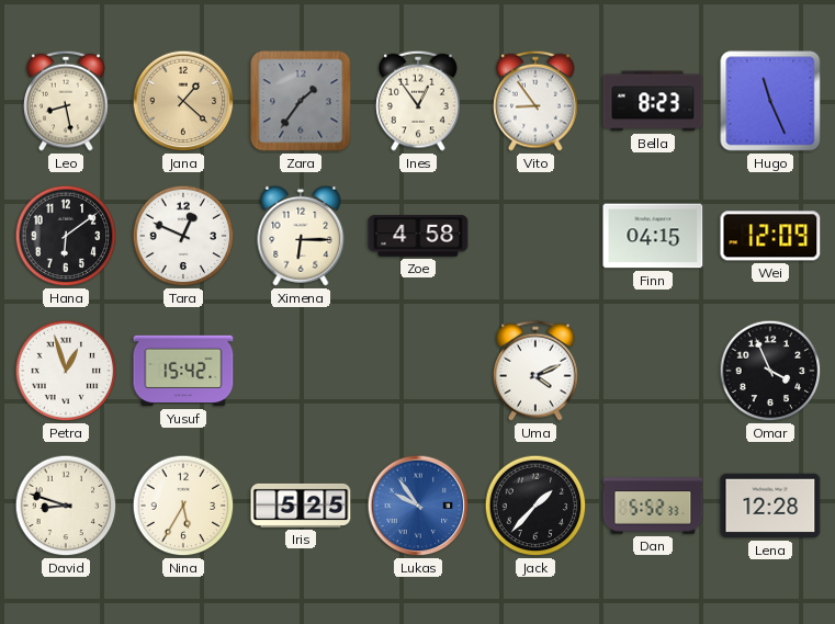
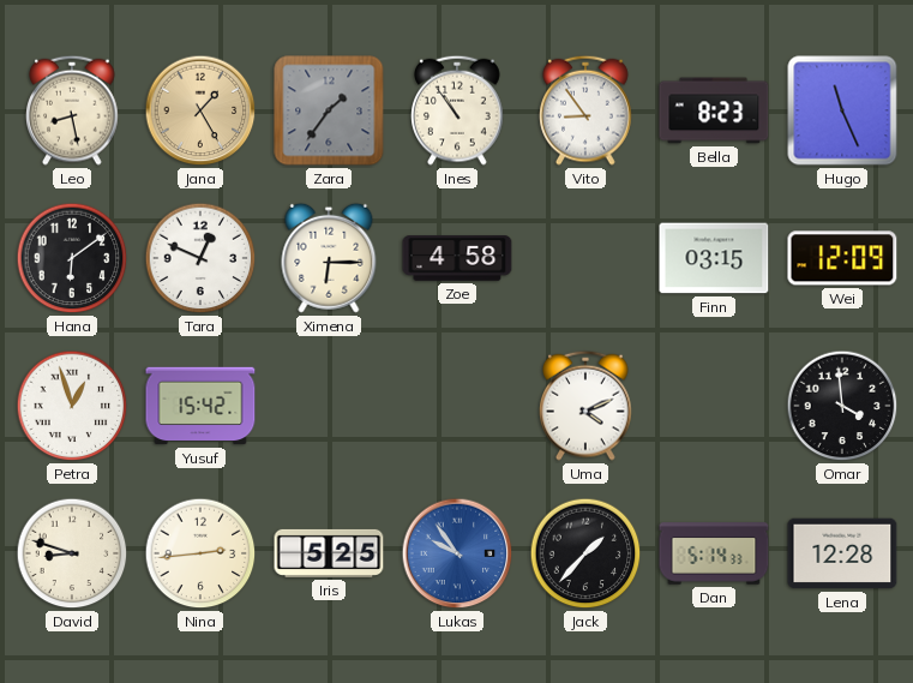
Jana: 1:22 -> 1:25
Ines: 12:54 -> 10:54
Finn: 04:15 -> 03:15
Omar: 3:56 -> 3:59
Nina: 5:35 -> 2:44
Dan: 5:52 -> 5:14
